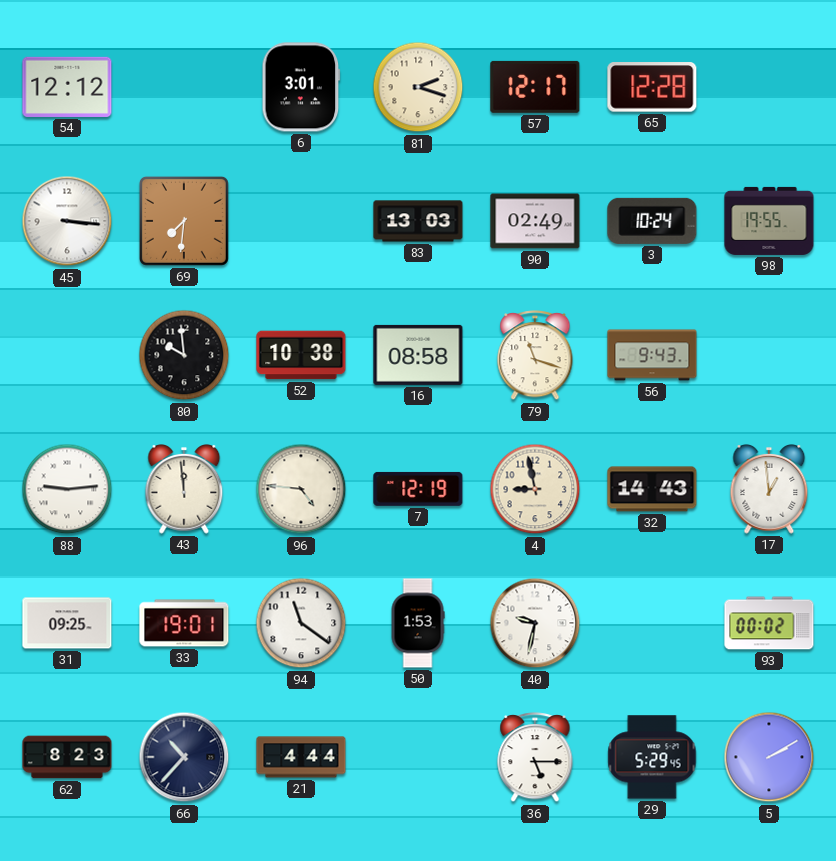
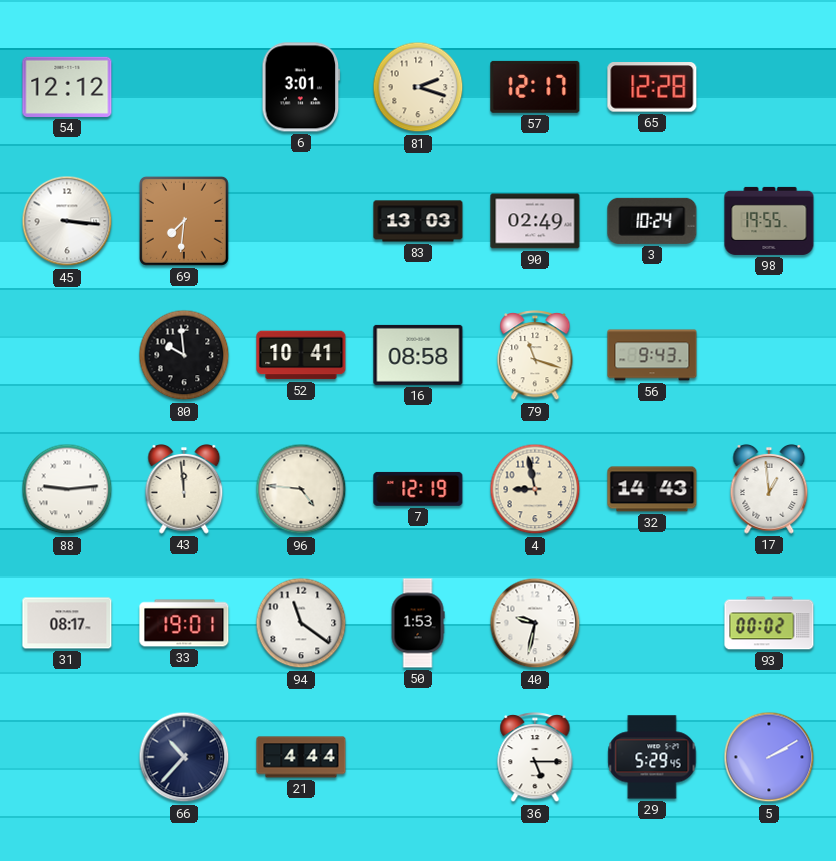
52: 10:38 -> 10:41
31: 09:25 -> 08:17
62: 8:23 -> none
